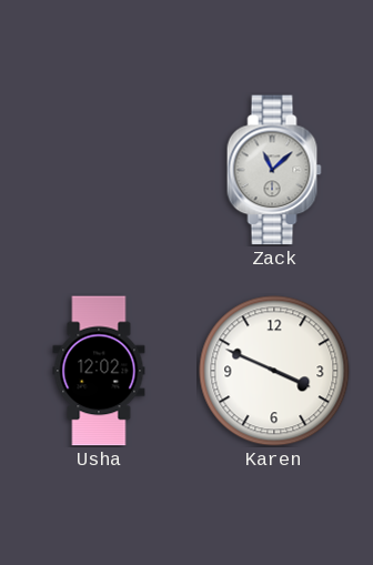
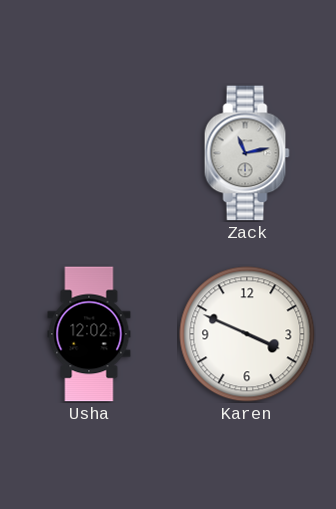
Zack: 11:08 -> 11:13
